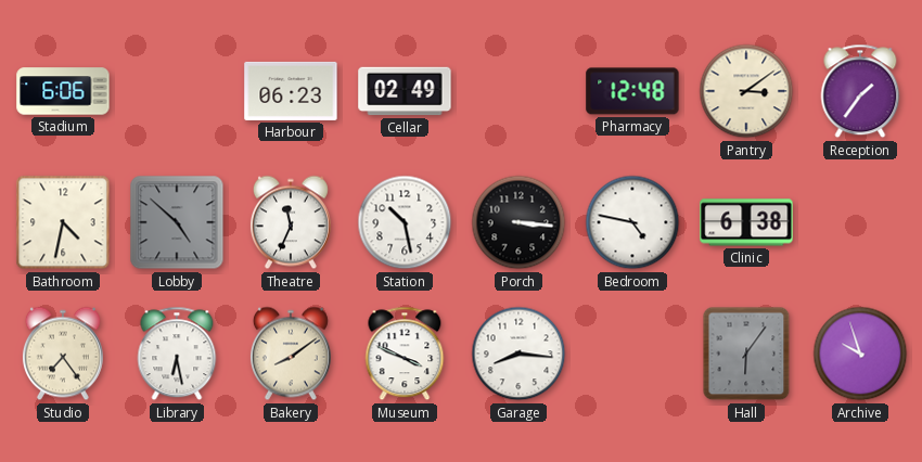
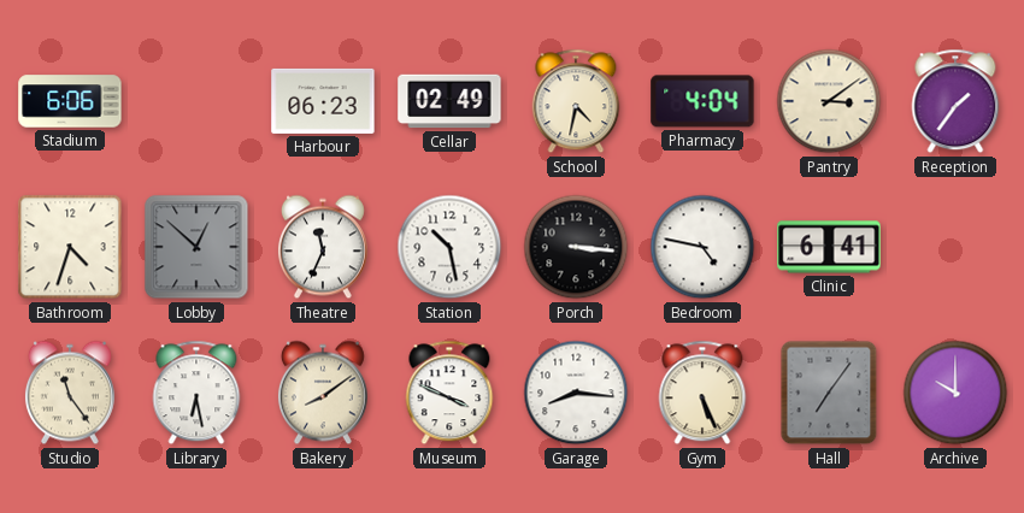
School: none -> 4:32
Pharmacy: 12:48 -> 4:04
Bathroom: 4:32 -> 4:33
Lobby: 4:52 -> 12:52
Clinic: 6:38 -> 6:41
Studio: 7:24 -> 11:24
Gym: none -> 5:26
Hall: 6:06 -> 7:06
Archive: 9:57 -> 10:00
